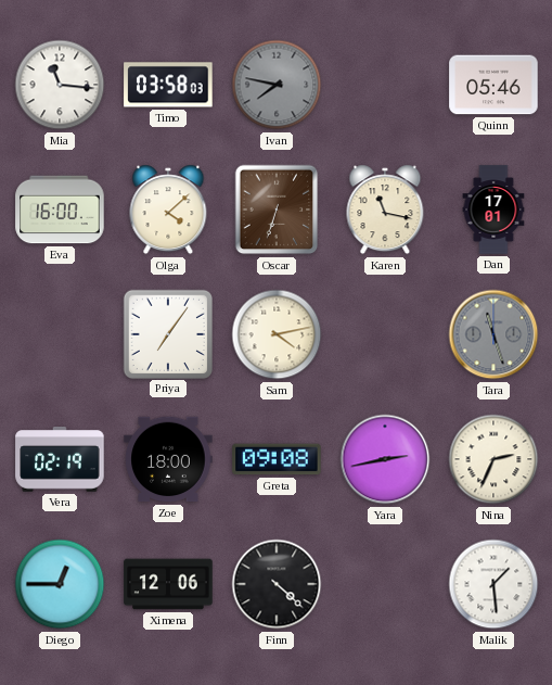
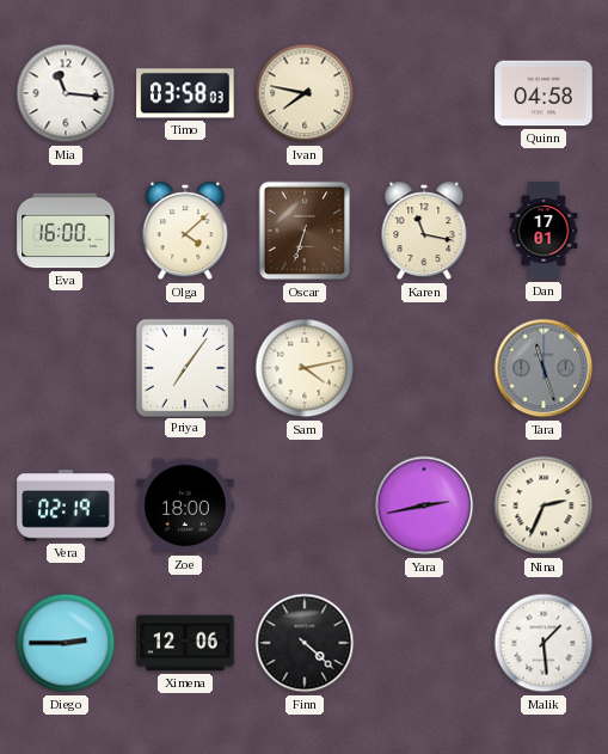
Ivan dial: grey -> cream
Quinn: 05:46 -> 04:58
Greta: 09:08 -> none
Diego: 12:45 -> 2:45
